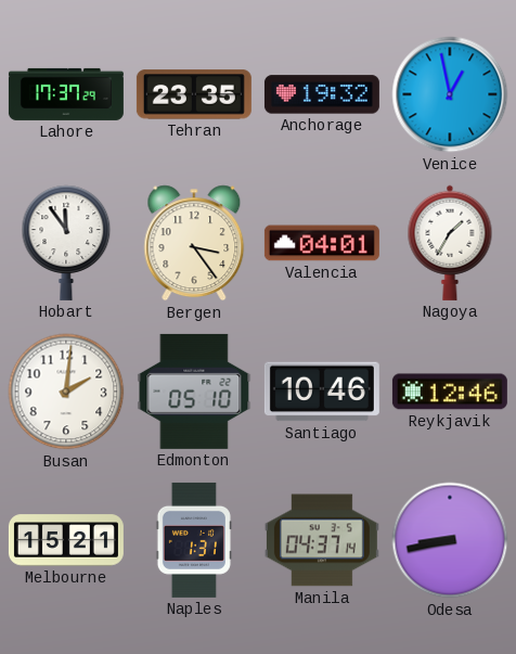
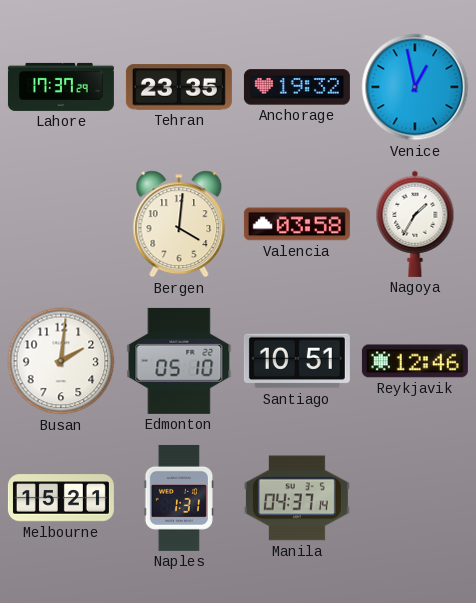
Hobart: 11:54 -> none
Bergen: 3:24 -> 4:01
Valencia: 04:01 -> 03:58
Santiago: 10:46 -> 10:51
Odesa: 8:43 -> none
